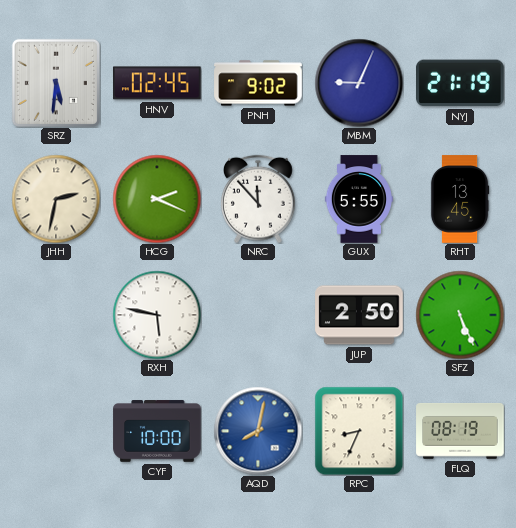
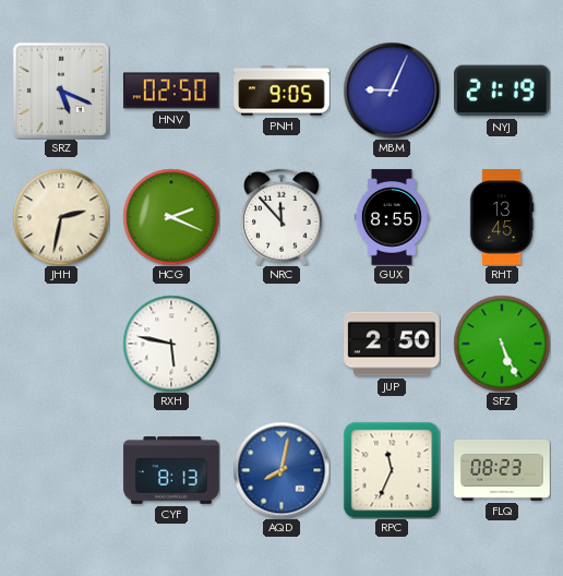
SRZ: 5:31 -> 5:19
HNV: 02:45 -> 02:50
PNH: 9:02 -> 9:05
GUX: 5:55 -> 8:55
CYF: 10:00 -> 8:13
RPC: 8:34 -> 11:34
FLQ: 08:19 -> 08:23
